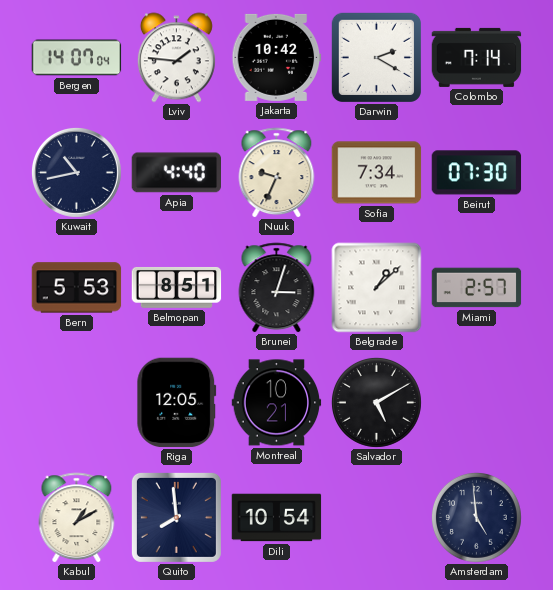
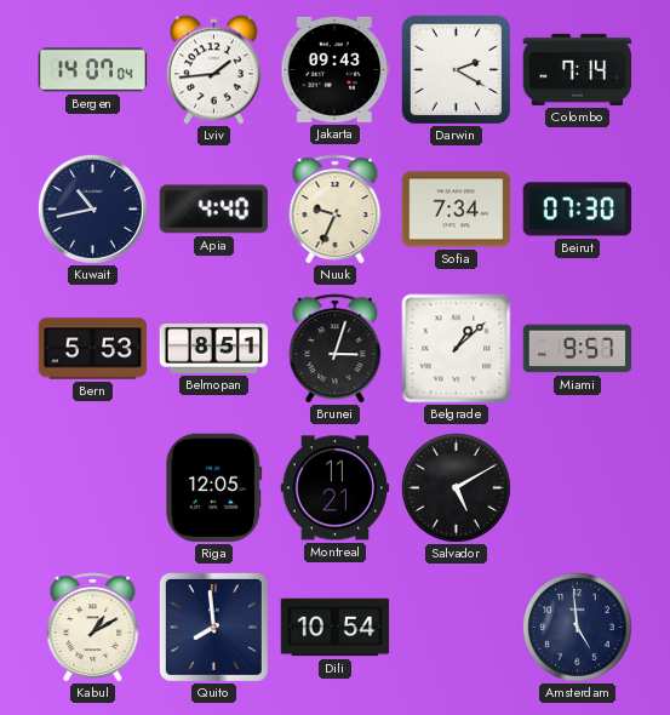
Lviv: 1:46 -> 1:44
Jakarta: 10:42 -> 09:43
Miami: 2:57 -> 9:57
Montreal: 10:21 -> 11:21
